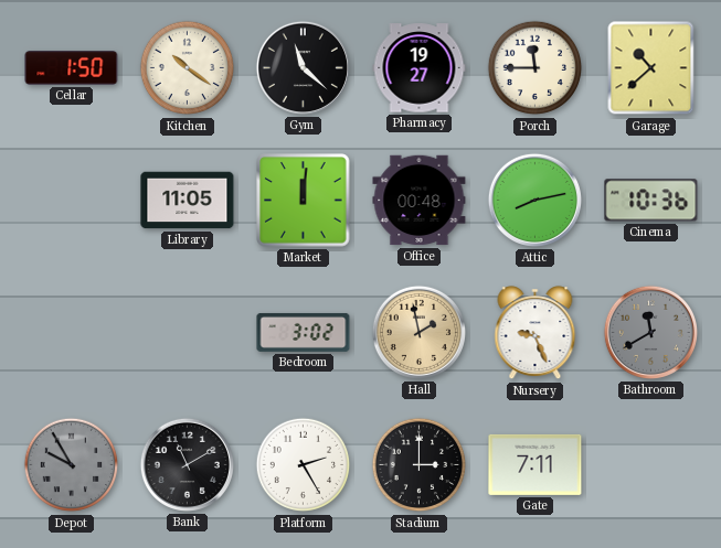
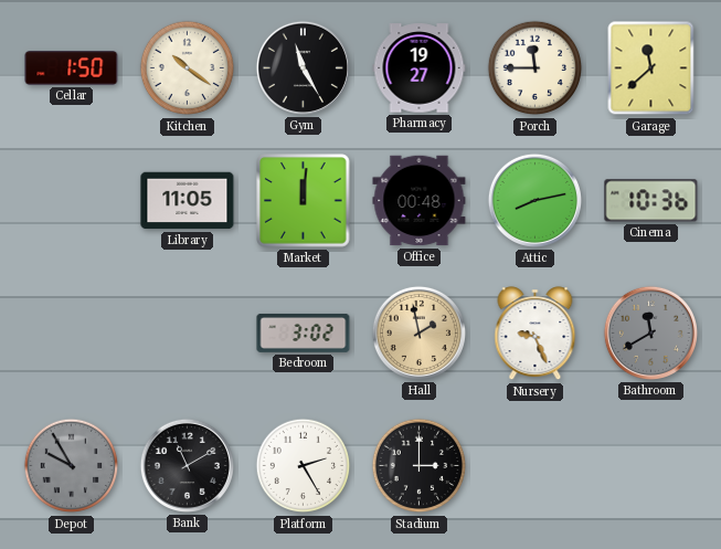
Gym: 11:22 -> 11:25
Garage: 10:38 -> 11:38
Gate: 7:11 -> none
